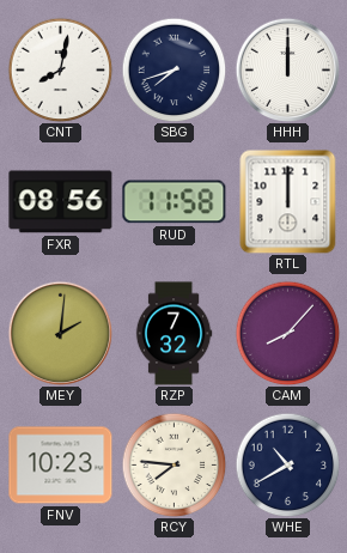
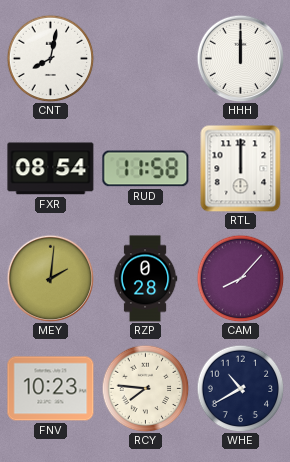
SBG: 7:42 -> none
FXR: 08:56 -> 08:54
RZP: 7:32 -> 0:28
